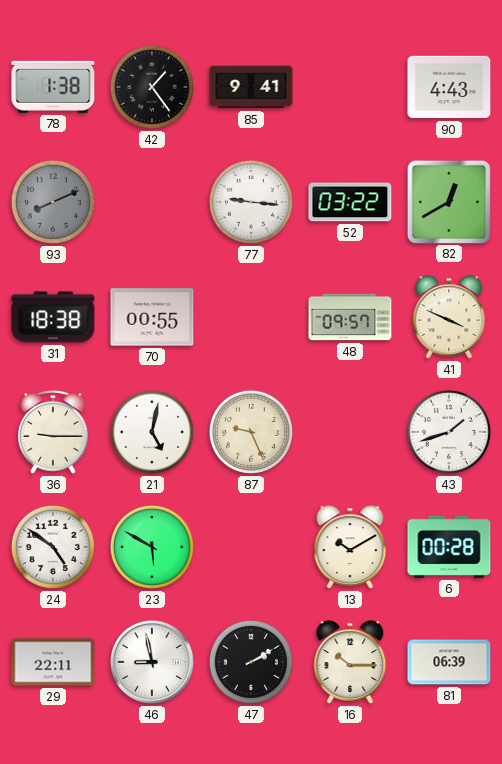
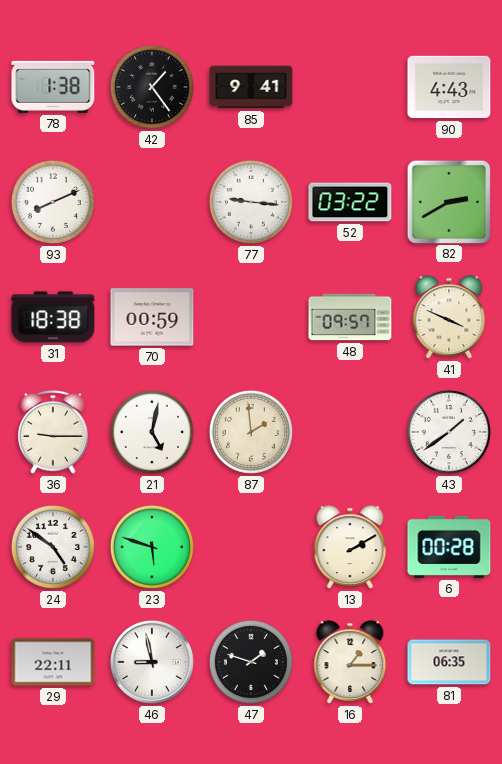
93 dial: grey -> white
82: 12:40 -> 2:40
70: 00:55 -> 00:59
87: 9:26 -> 1:59
43: 1:42 -> 1:39
23: 5:50 -> 5:48
13: 10:10 -> 2:10
47: 2:10 -> 1:48
16: 10:15 -> 1:15
81: 06:39 -> 06:35
